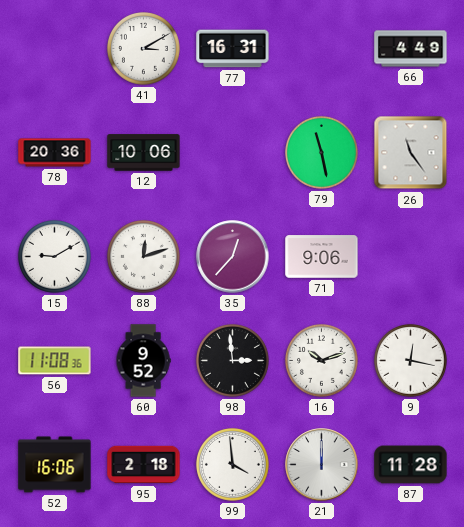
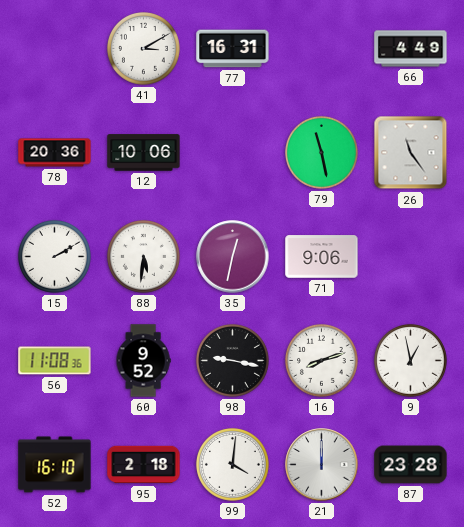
15: 9:10 -> 2:10
88: 12:12 -> 5:31
35: 12:37 -> 12:32
98: 2:59 -> 9:17
16: 10:12 -> 8:12
9: 12:17 -> 12:58
52: 16:06 -> 16:10
99: 3:59 -> 4:01
87: 11:28 -> 23:28
